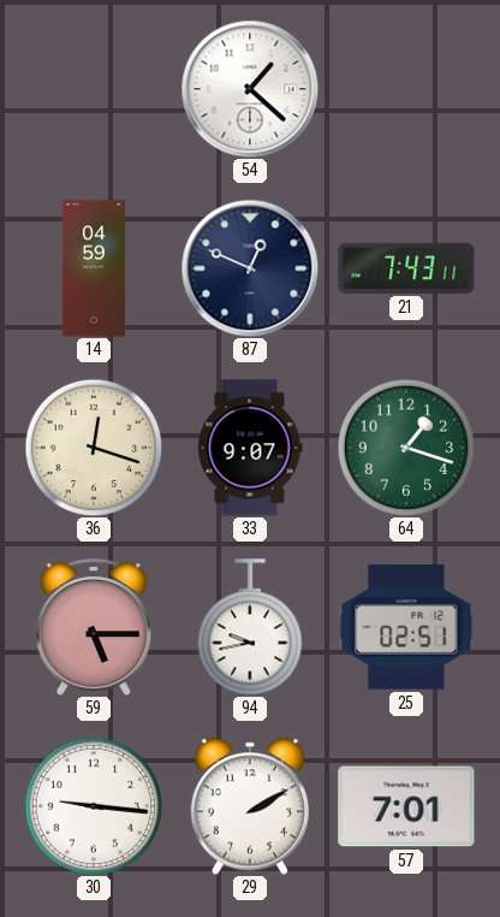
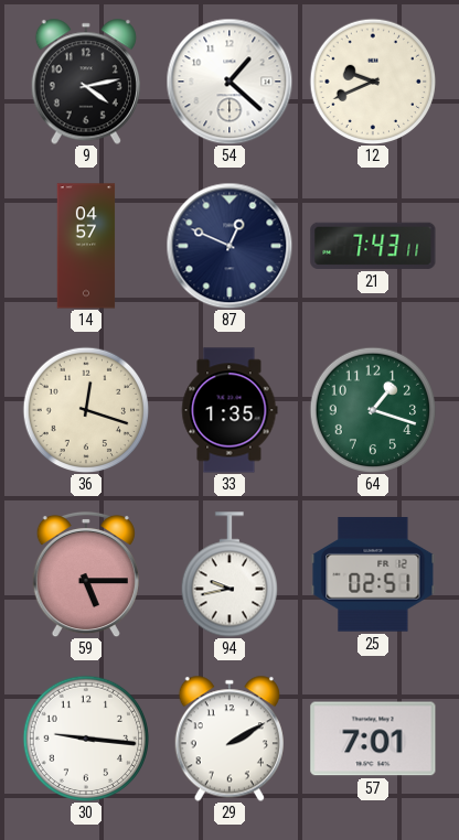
9: none -> 4:13
12: none -> 9:41
14: 04:59 -> 04:57
33: 9:07 -> 1:35
